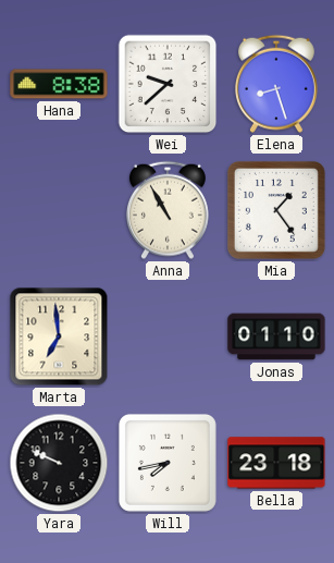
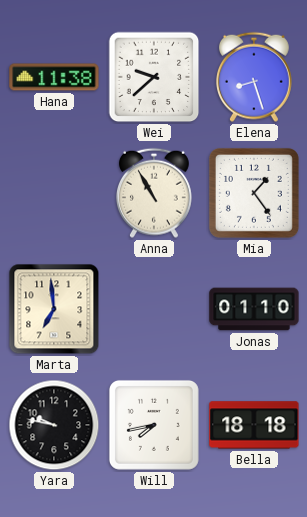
Hana: 8:38 -> 11:38
Yara: 9:49 -> 9:47
Bella: 23:18 -> 18:18
